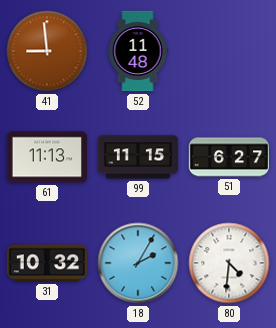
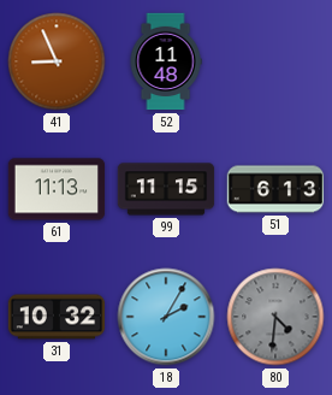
41: 8:59 -> 8:56
51: 6:27 -> 6:13
80 dial: white -> grey
